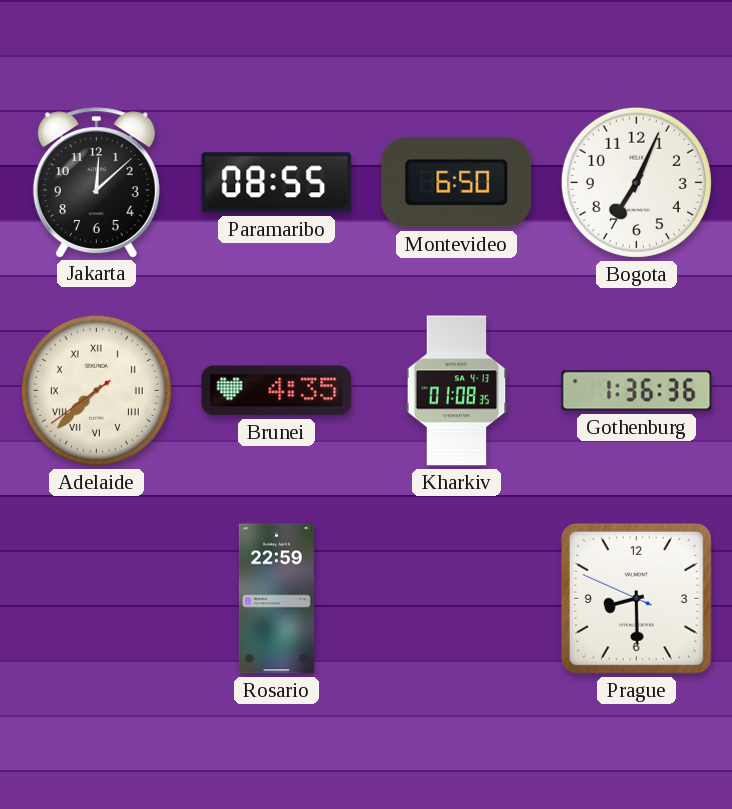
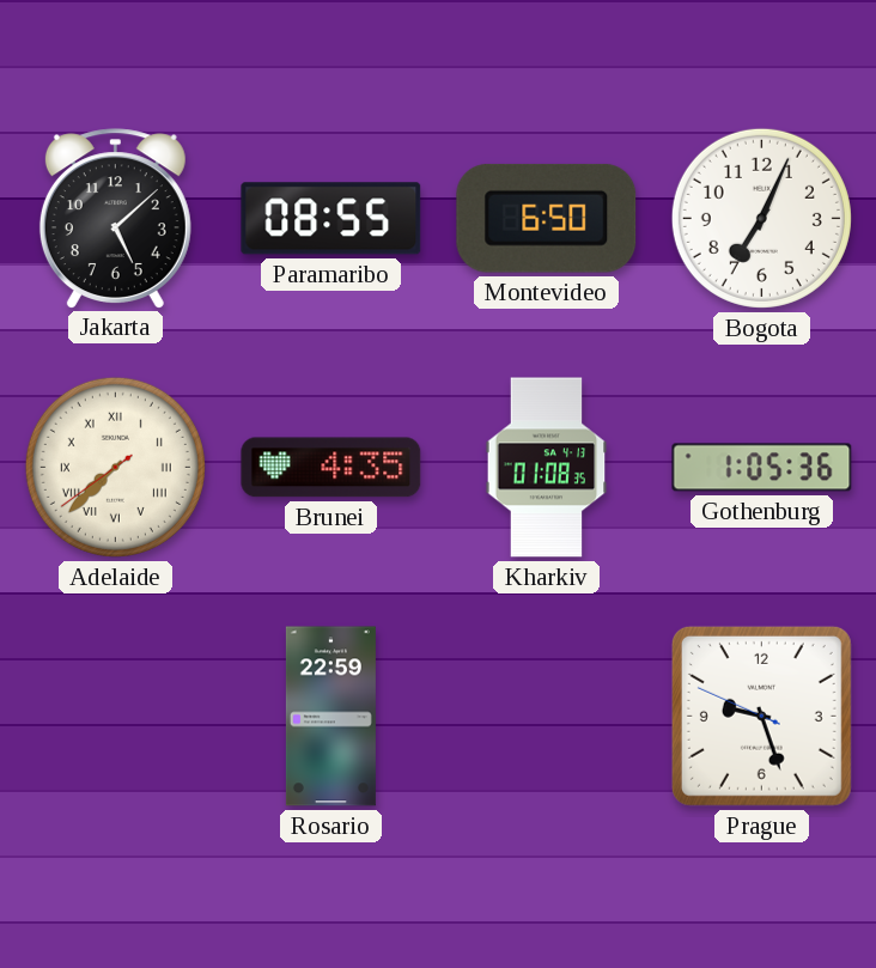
Jakarta: 12:08 -> 5:08
Gothenburg: 1:36 -> 1:05
Prague: 8:29 -> 9:26
